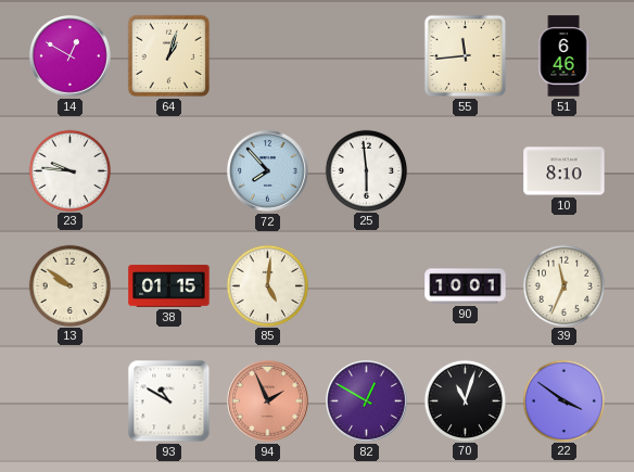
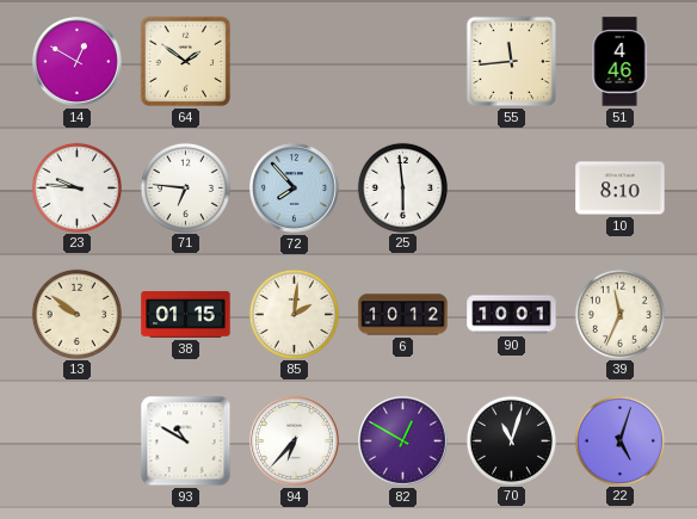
64: 1:03 -> 1:51
51: 6:46 -> 4:46
71: none -> 6:46
85: 5:01 -> 2:01
6: none -> 10:12
94: 1:56 -> 6:37
94 dial: salmon -> white
22: 3:51 -> 5:03
